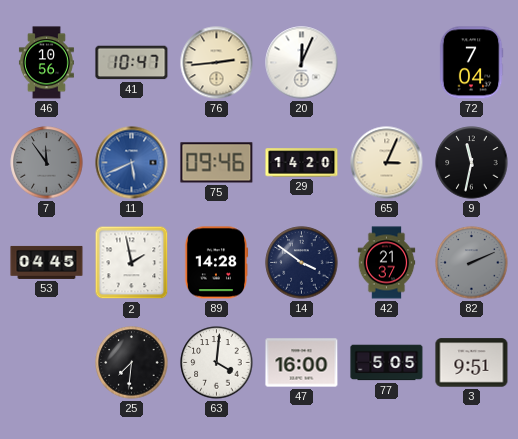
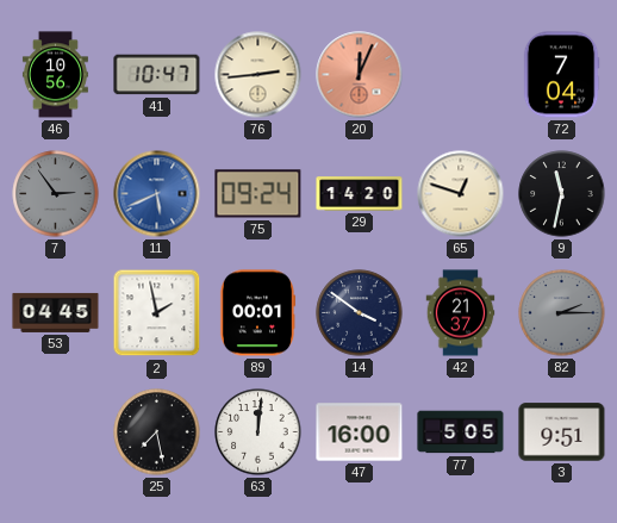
20 dial: white -> salmon
7: 11:54 -> 2:54
75: 09:46 -> 09:24
65: 3:04 -> 12:48
89: 14:28 -> 00:01
82: 2:11 -> 2:15
25: 7:31 -> 7:28
63: 4:01 -> 12:01
